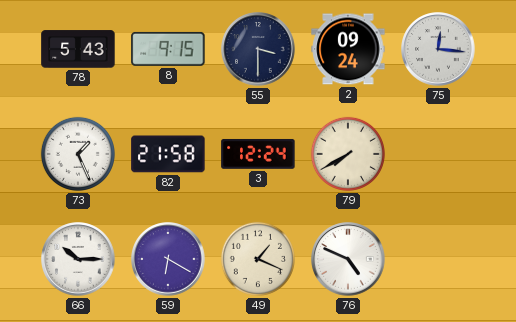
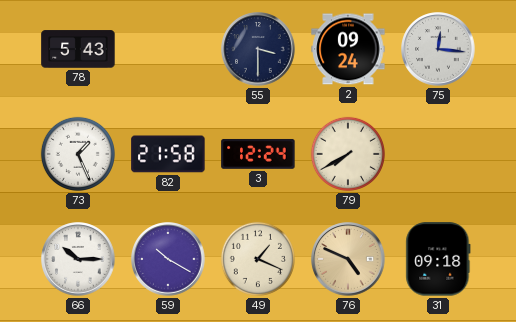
8: 9:15 -> none
59: 6:20 -> 10:20
76 dial: white -> champagne
31: none -> 09:18
